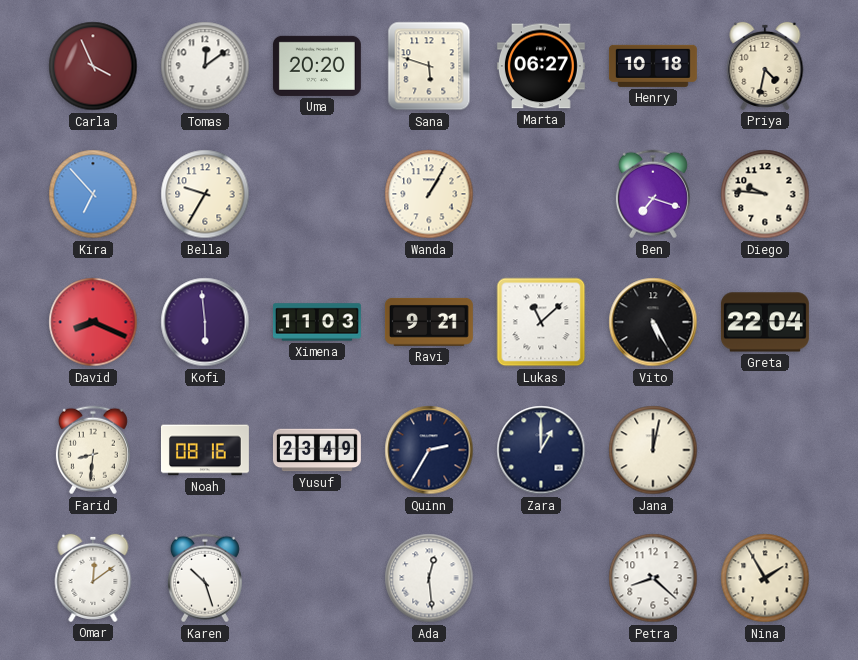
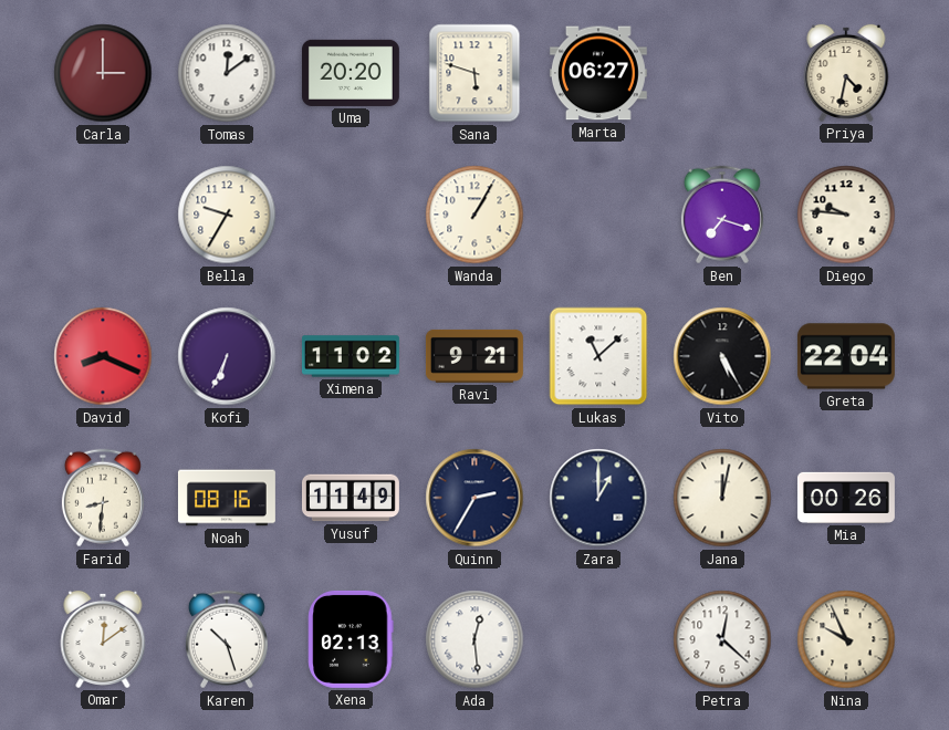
Carla: 3:56 -> 3:00
Henry: 10:18 -> none
Kira: 6:53 -> none
Kofi: 5:59 -> 6:34
Ximena: 11:03 -> 11:02
Yusuf: 23:49 -> 11:49
Mia: none -> 00:26
Xena: none -> 02:13
Petra: 8:22 -> 12:22
Nina: 1:55 -> 9:56
